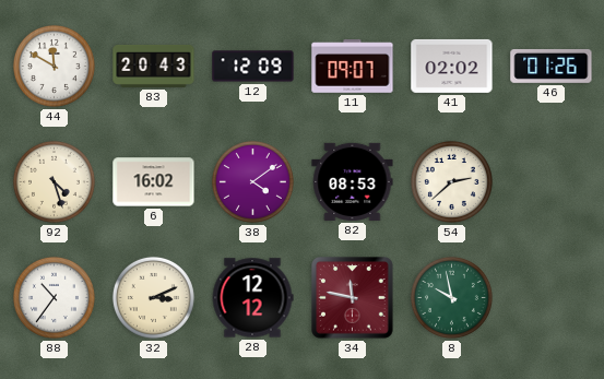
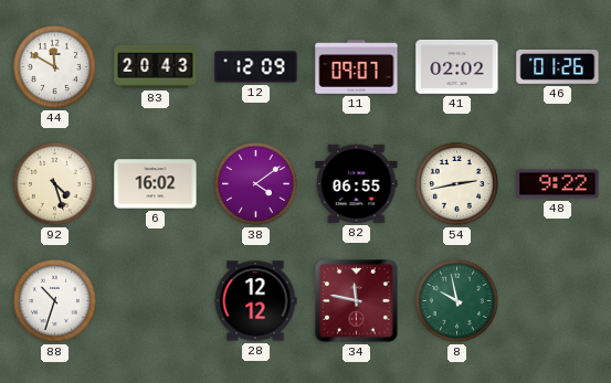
82: 08:53 -> 06:55
54: 2:38 -> 2:43
48: none -> 9:22
88: 10:36 -> 10:33
32: 3:11 -> none
